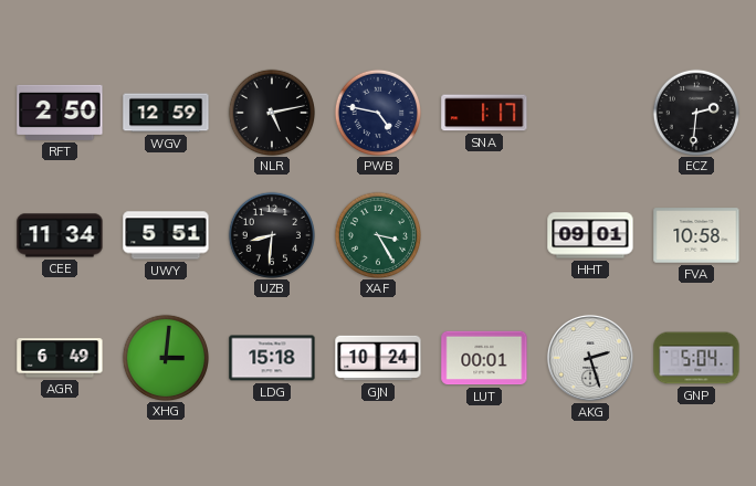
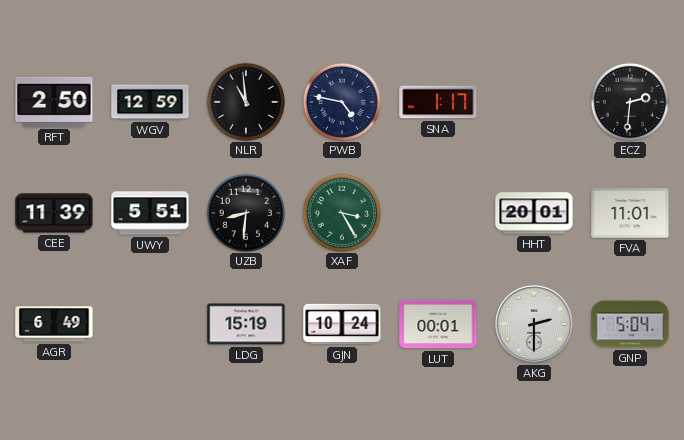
NLR: 5:13 -> 10:59
CEE: 11:34 -> 11:39
HHT: 09:01 -> 20:01
FVA: 10:58 -> 11:01
XHG: 3:01 -> none
LDG: 15:18 -> 15:19
AKG: 2:27 -> 2:30
